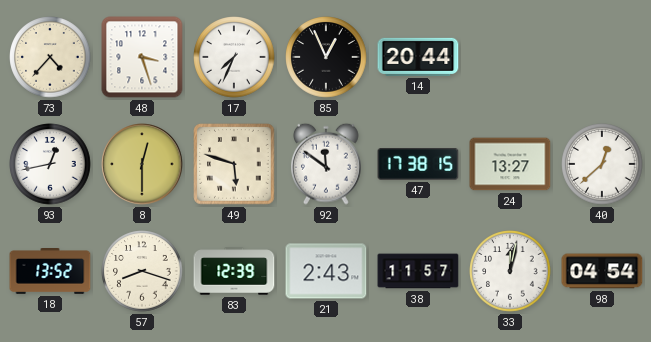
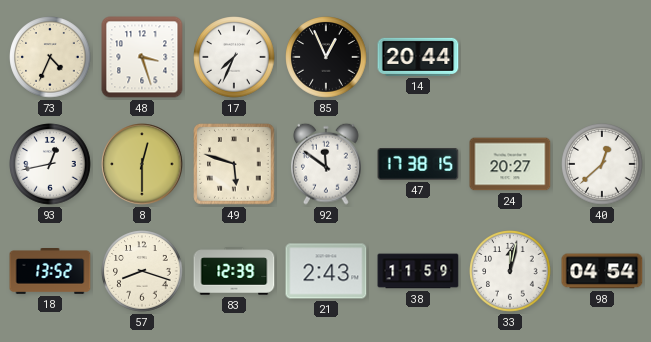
73: 4:37 -> 4:34
24: 13:27 -> 20:27
38: 11:57 -> 11:59
